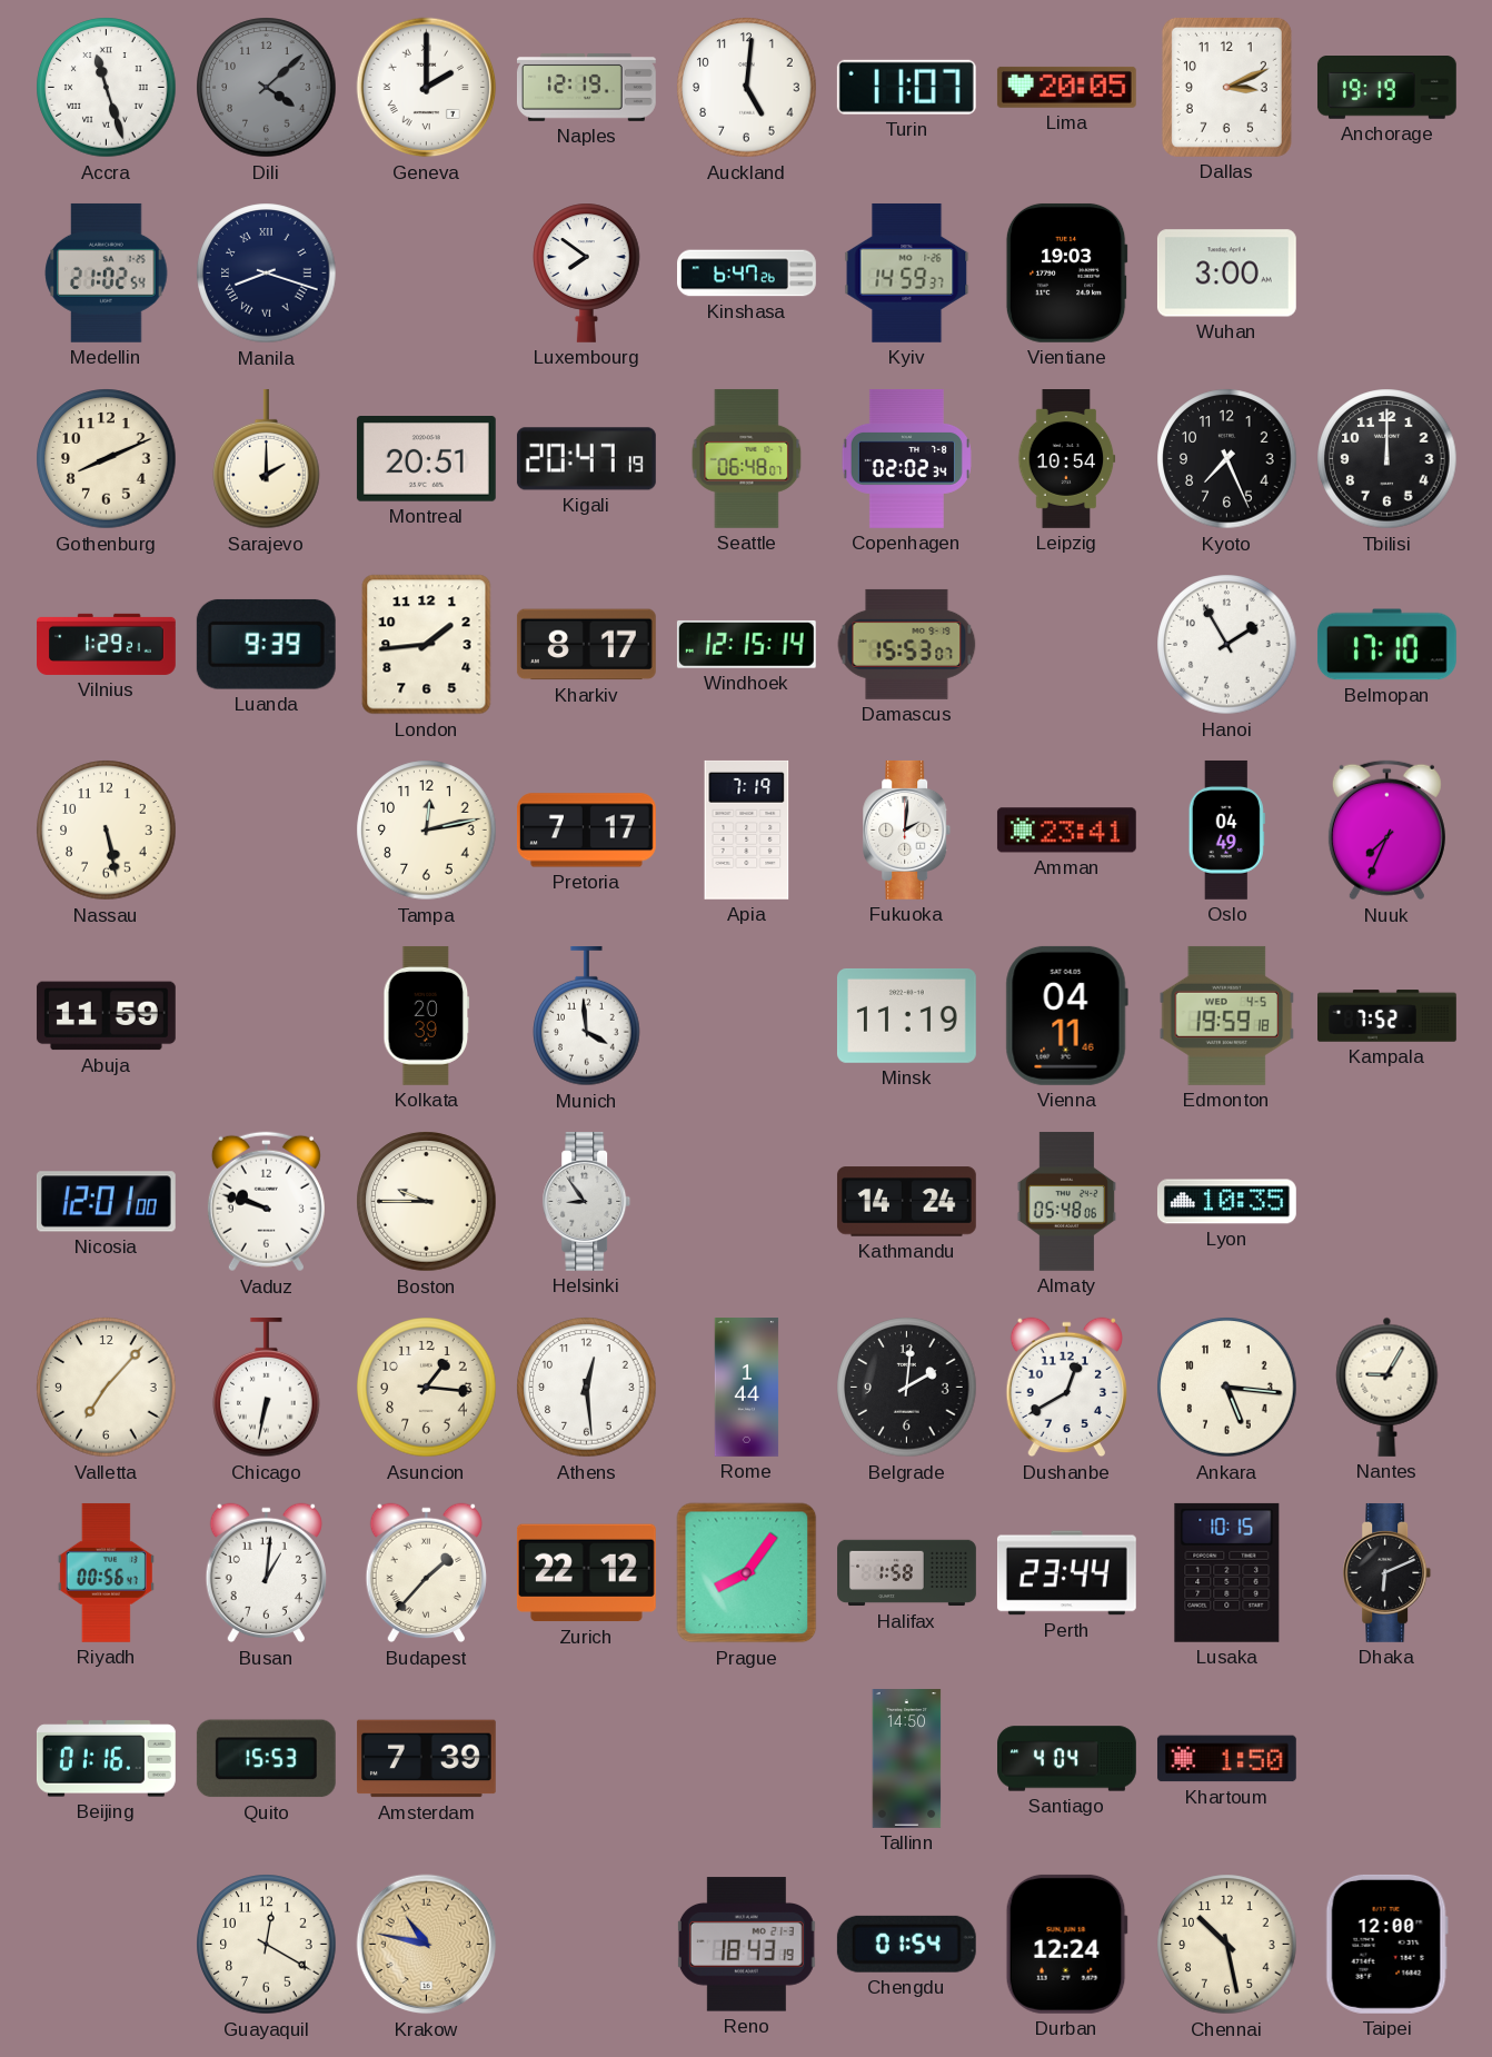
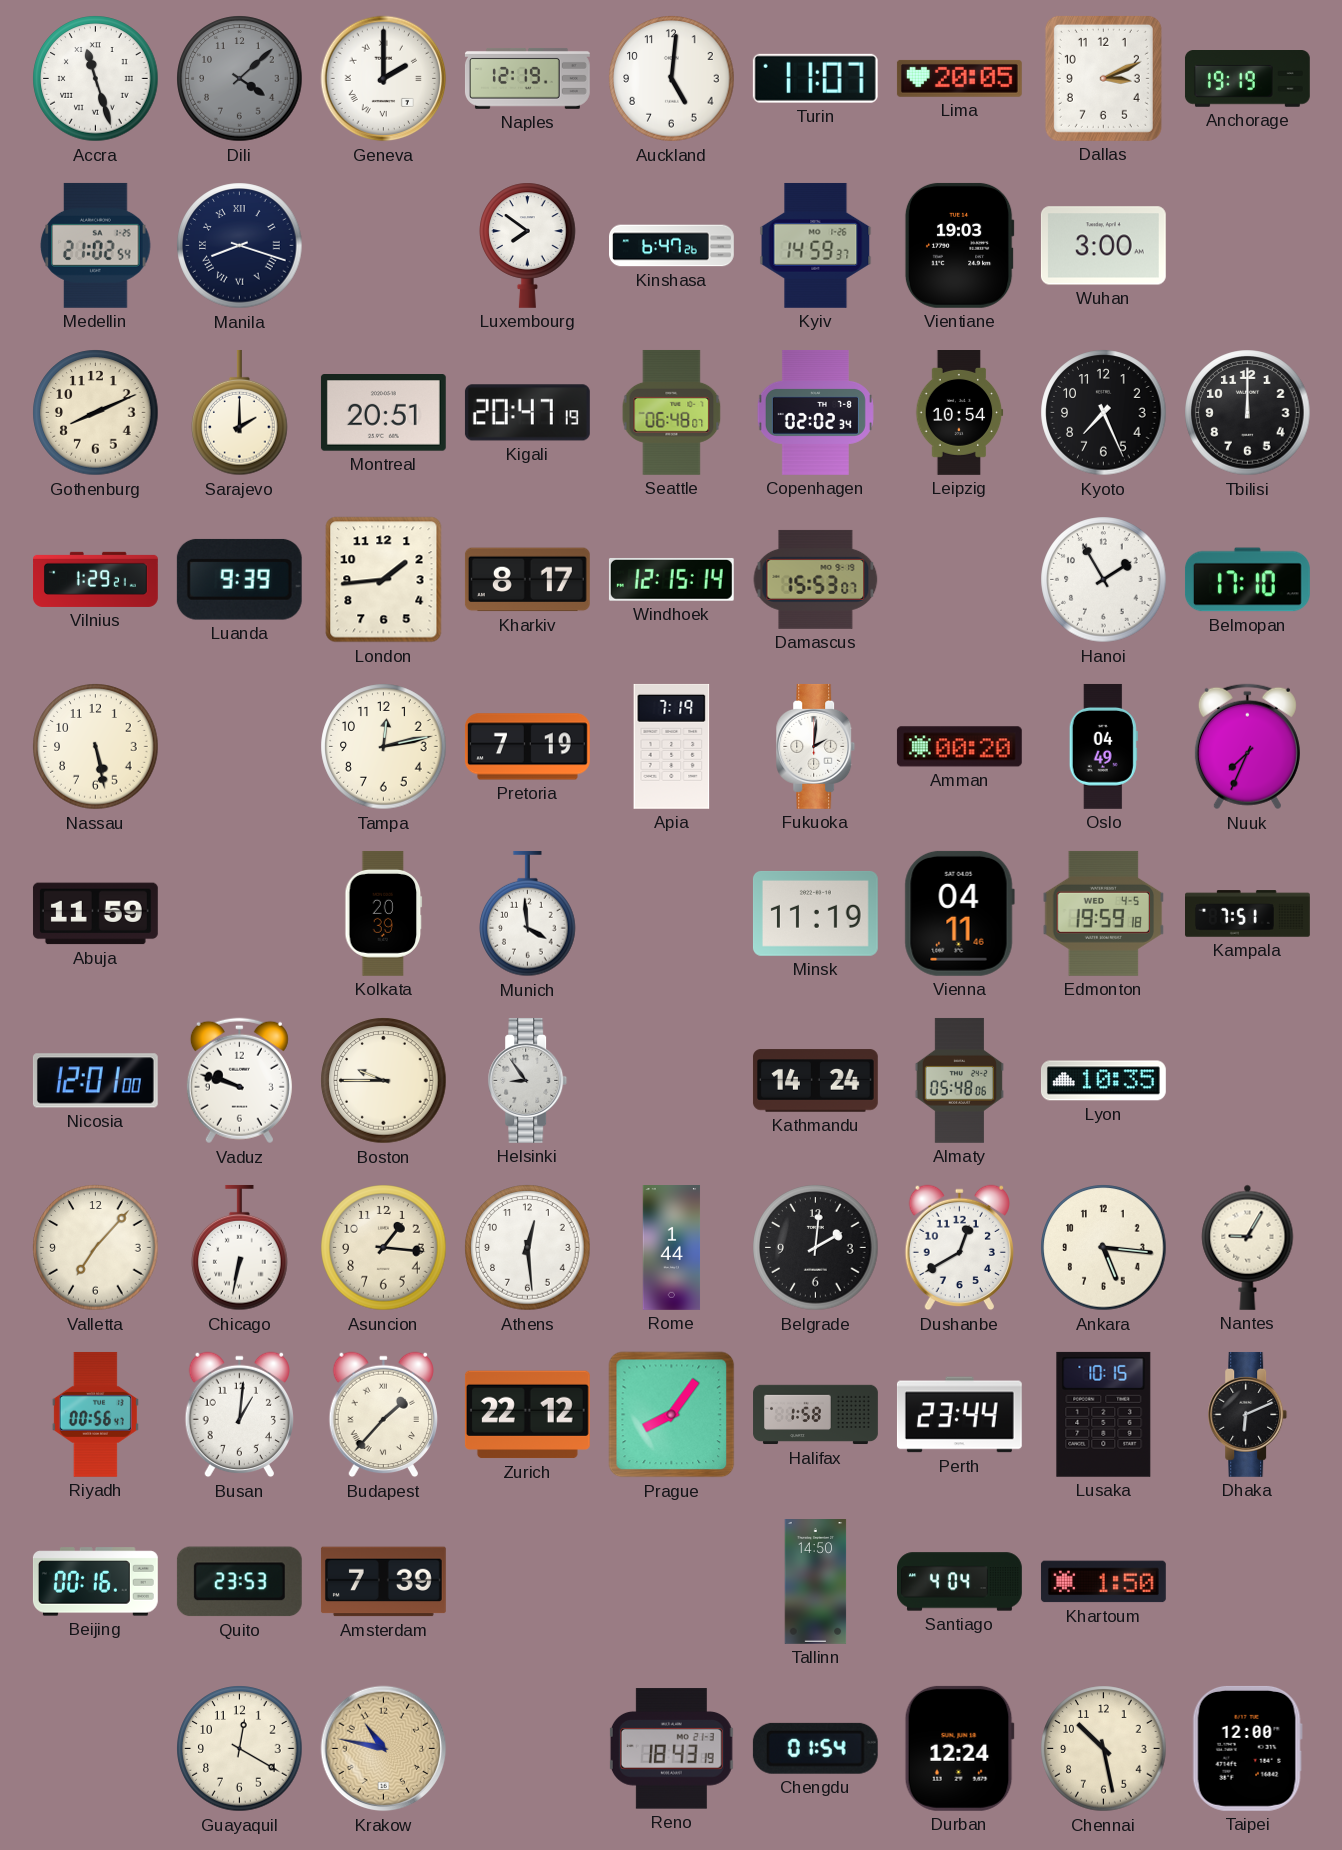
Pretoria: 7:17 -> 7:19
Amman: 23:41 -> 00:20
Kampala: 7:52 -> 7:51
Beijing: 01:16 -> 00:16
Quito: 15:53 -> 23:53
